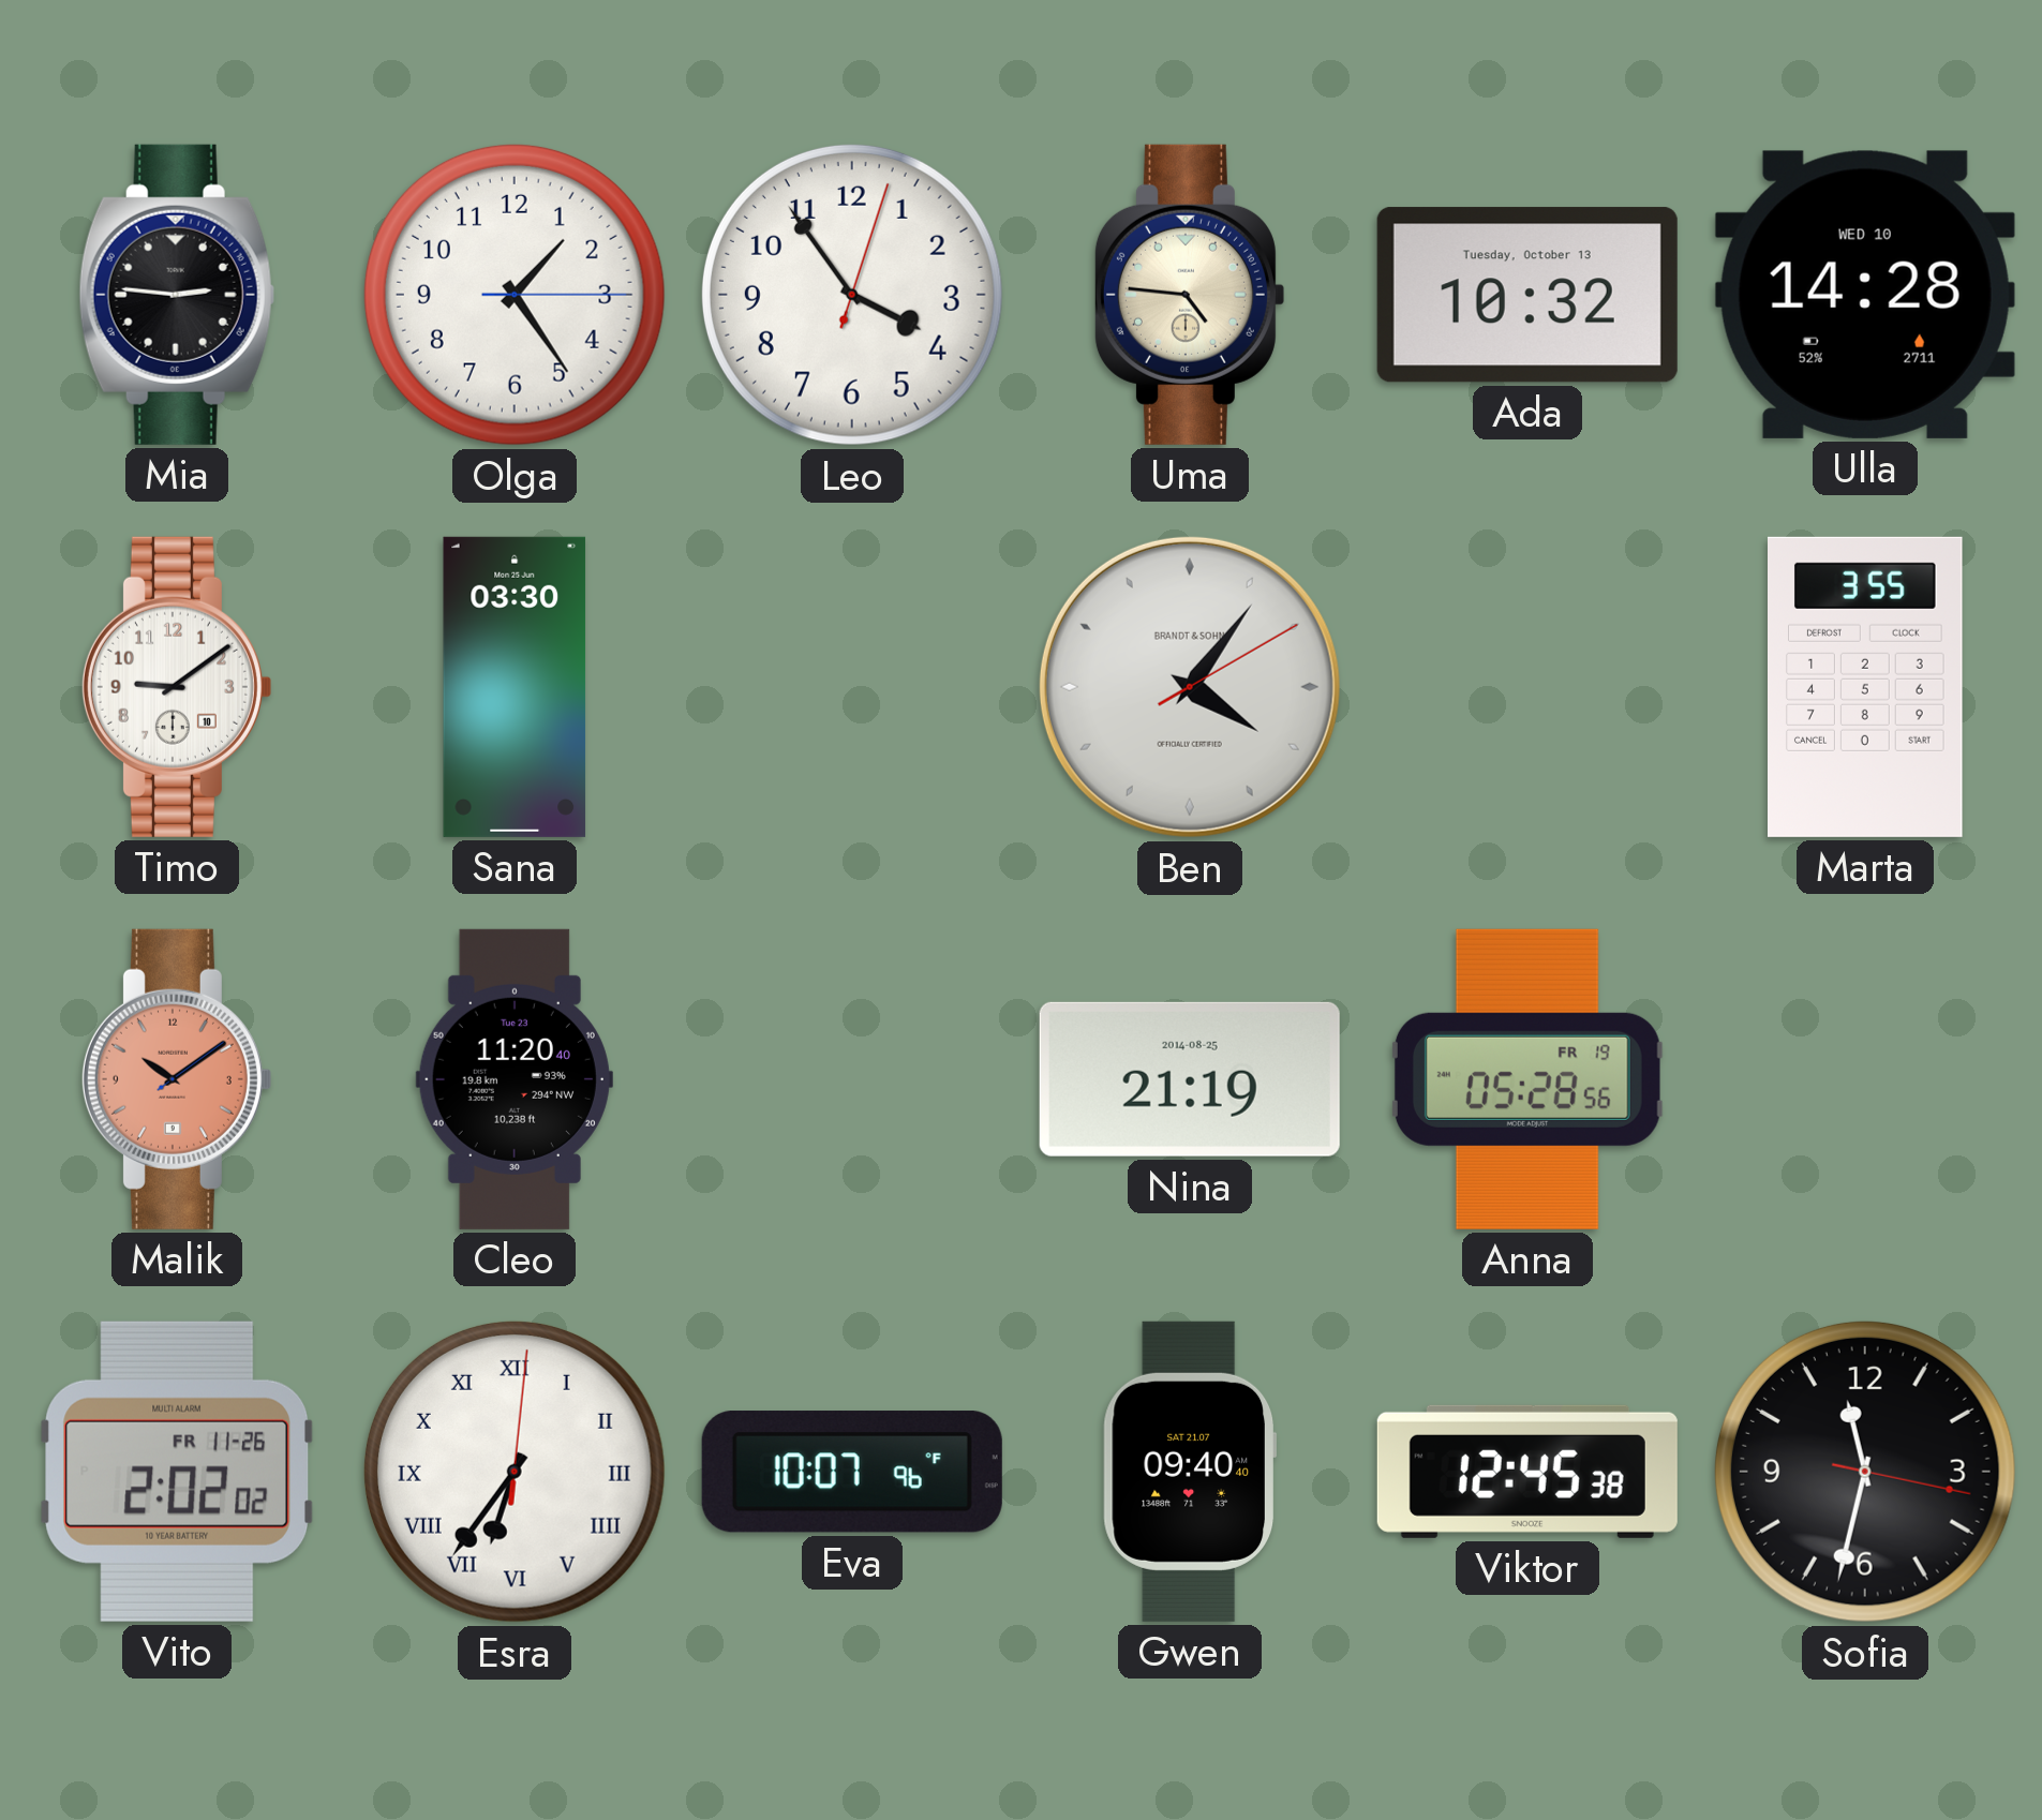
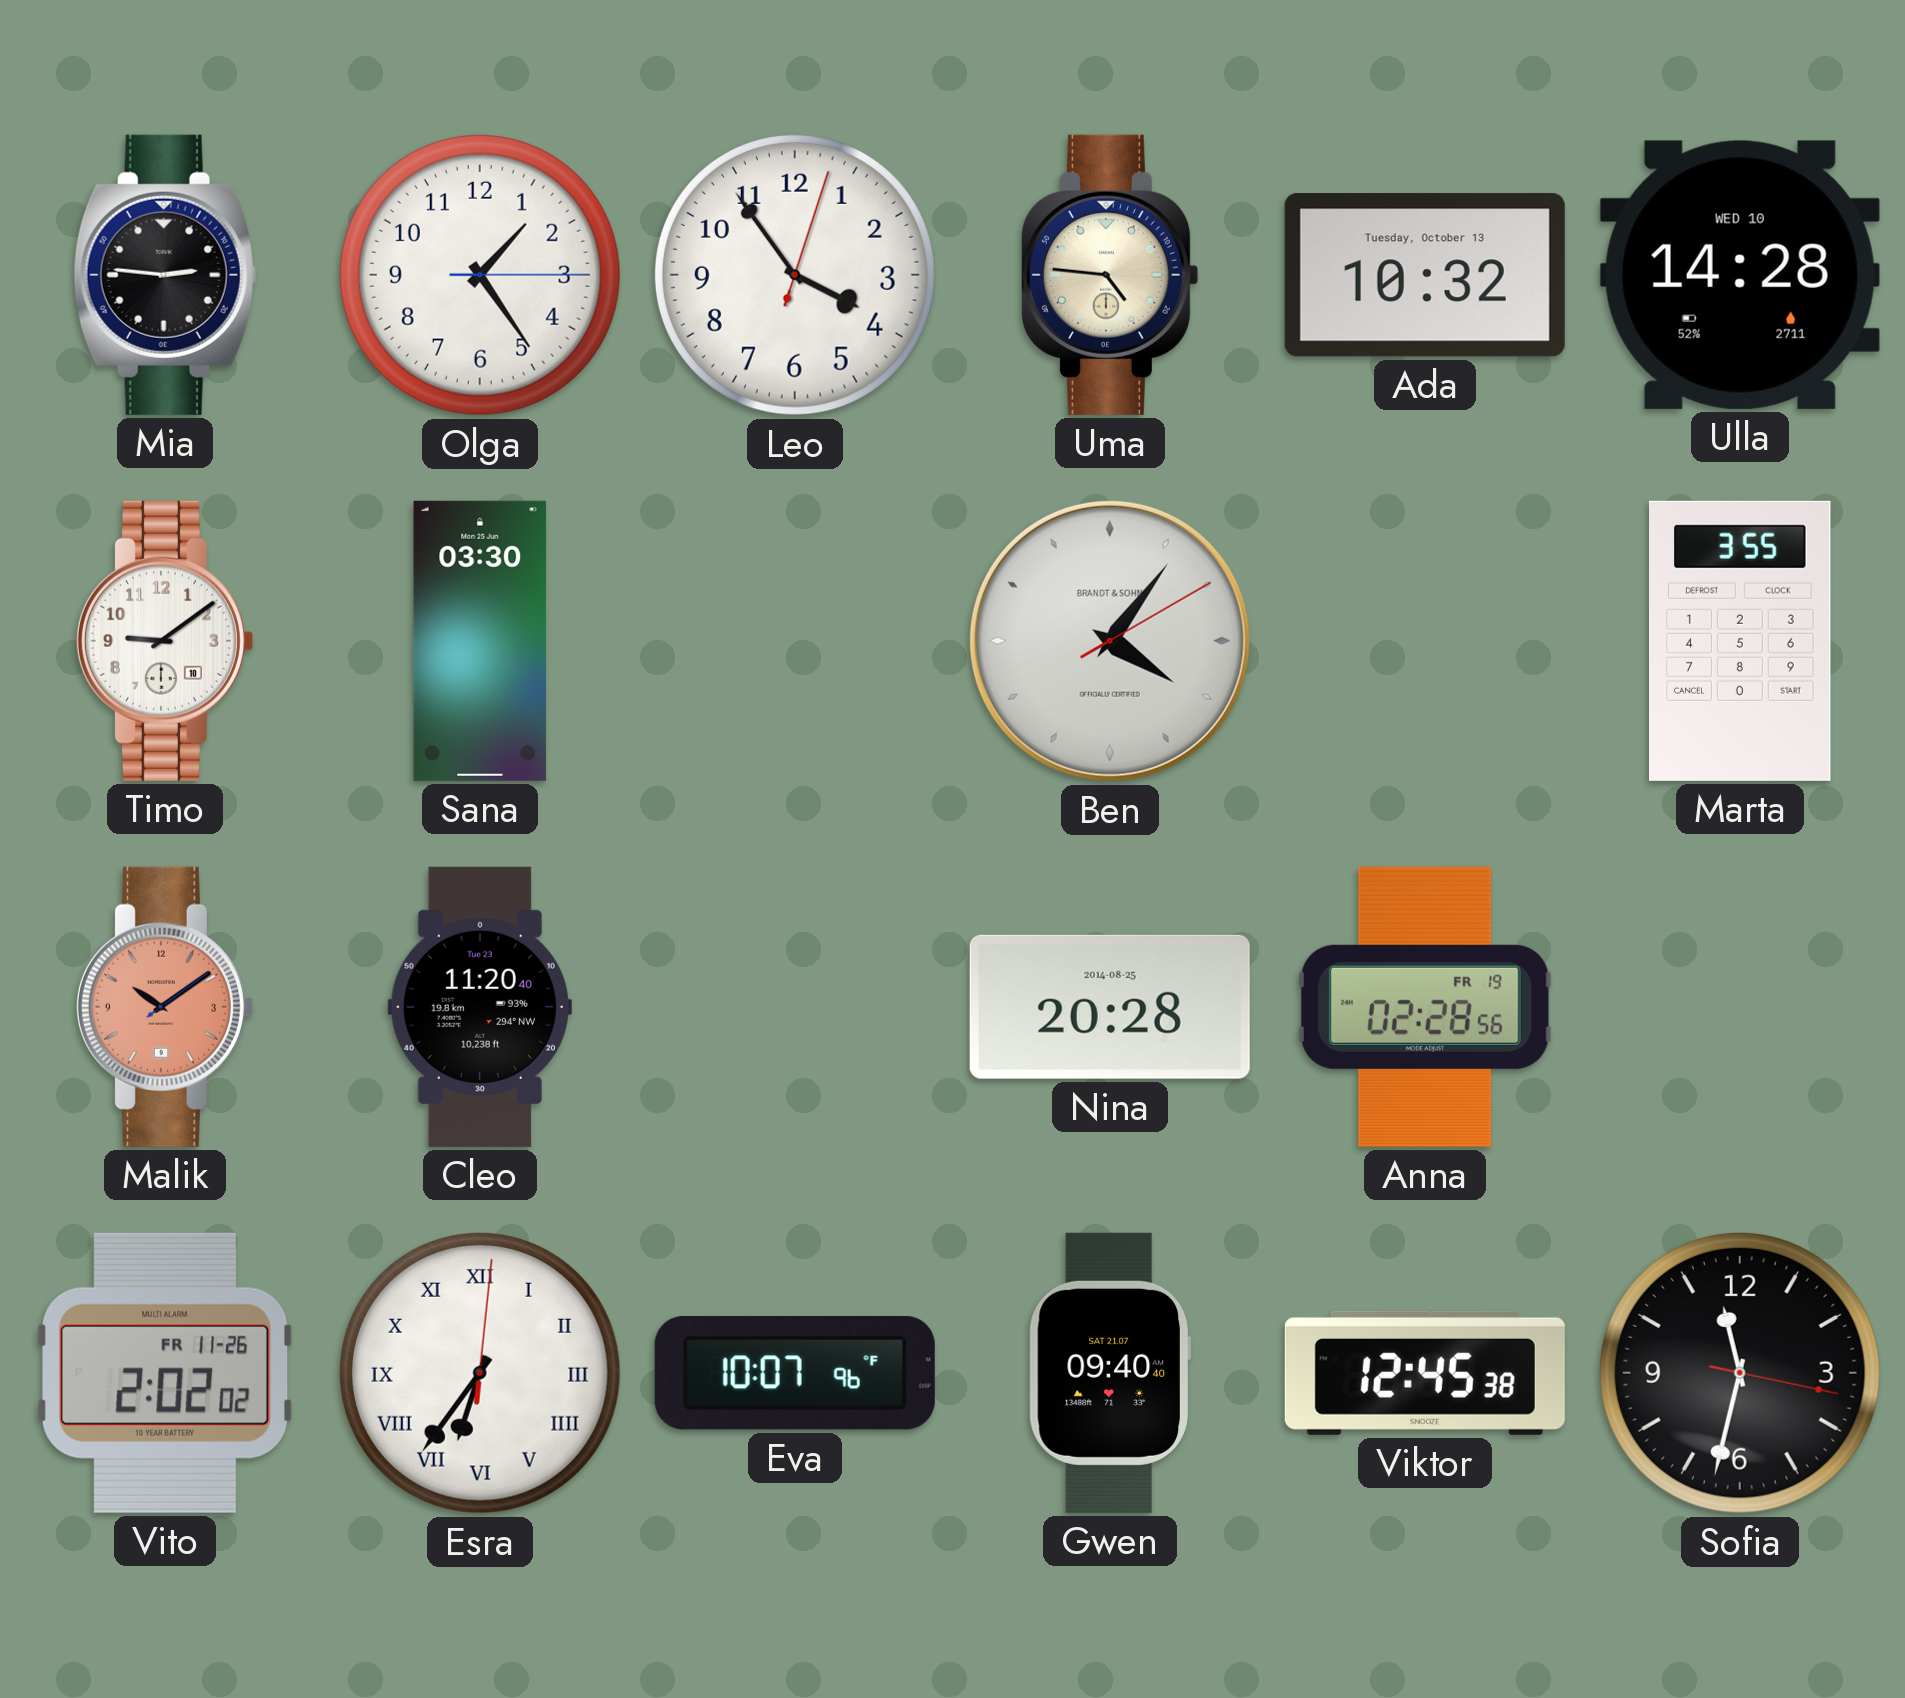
Nina: 21:19 -> 20:28
Anna: 05:28 -> 02:28
